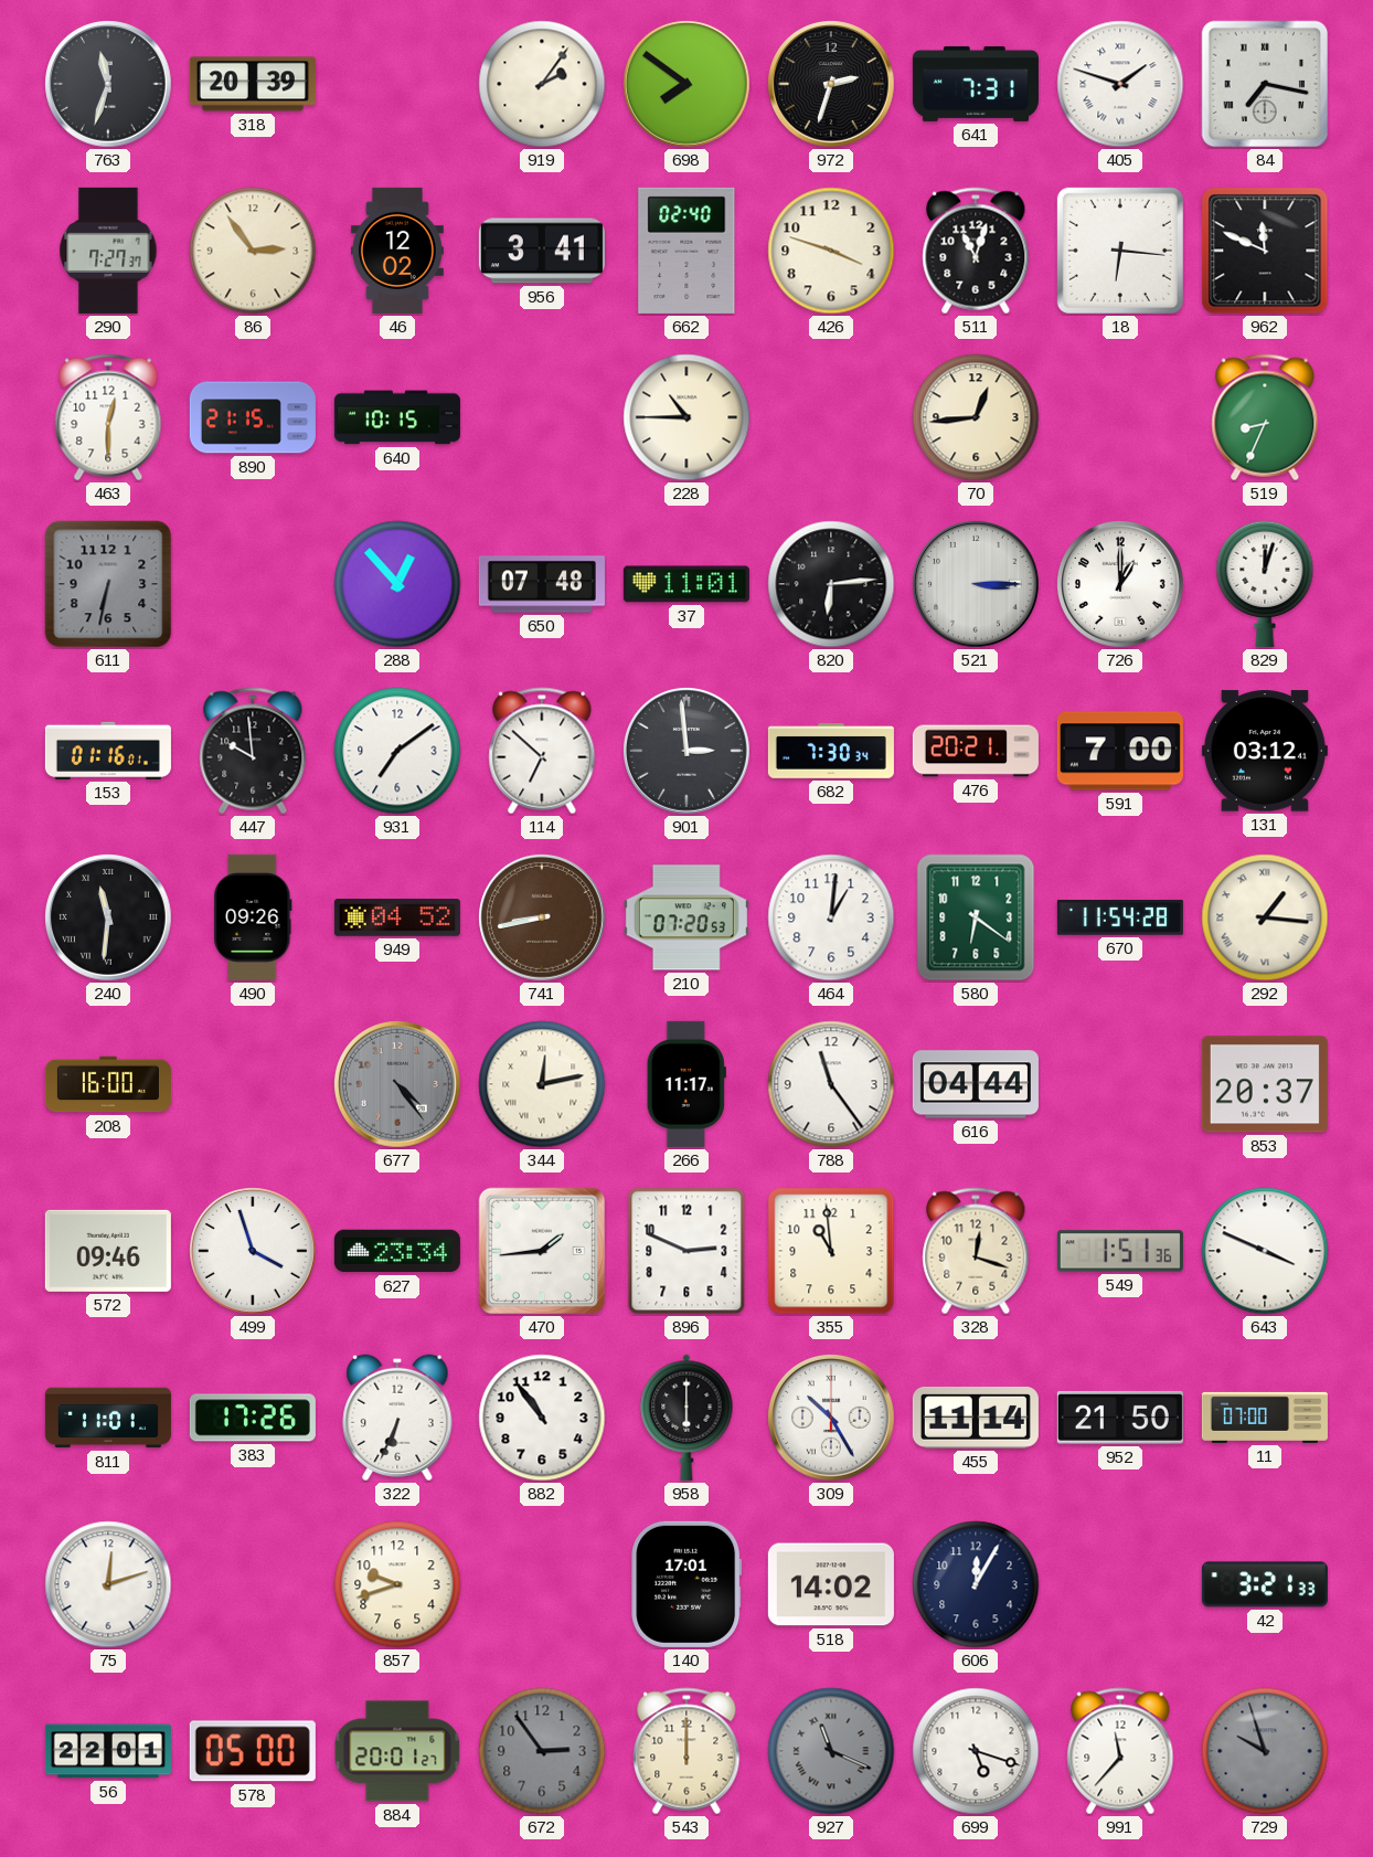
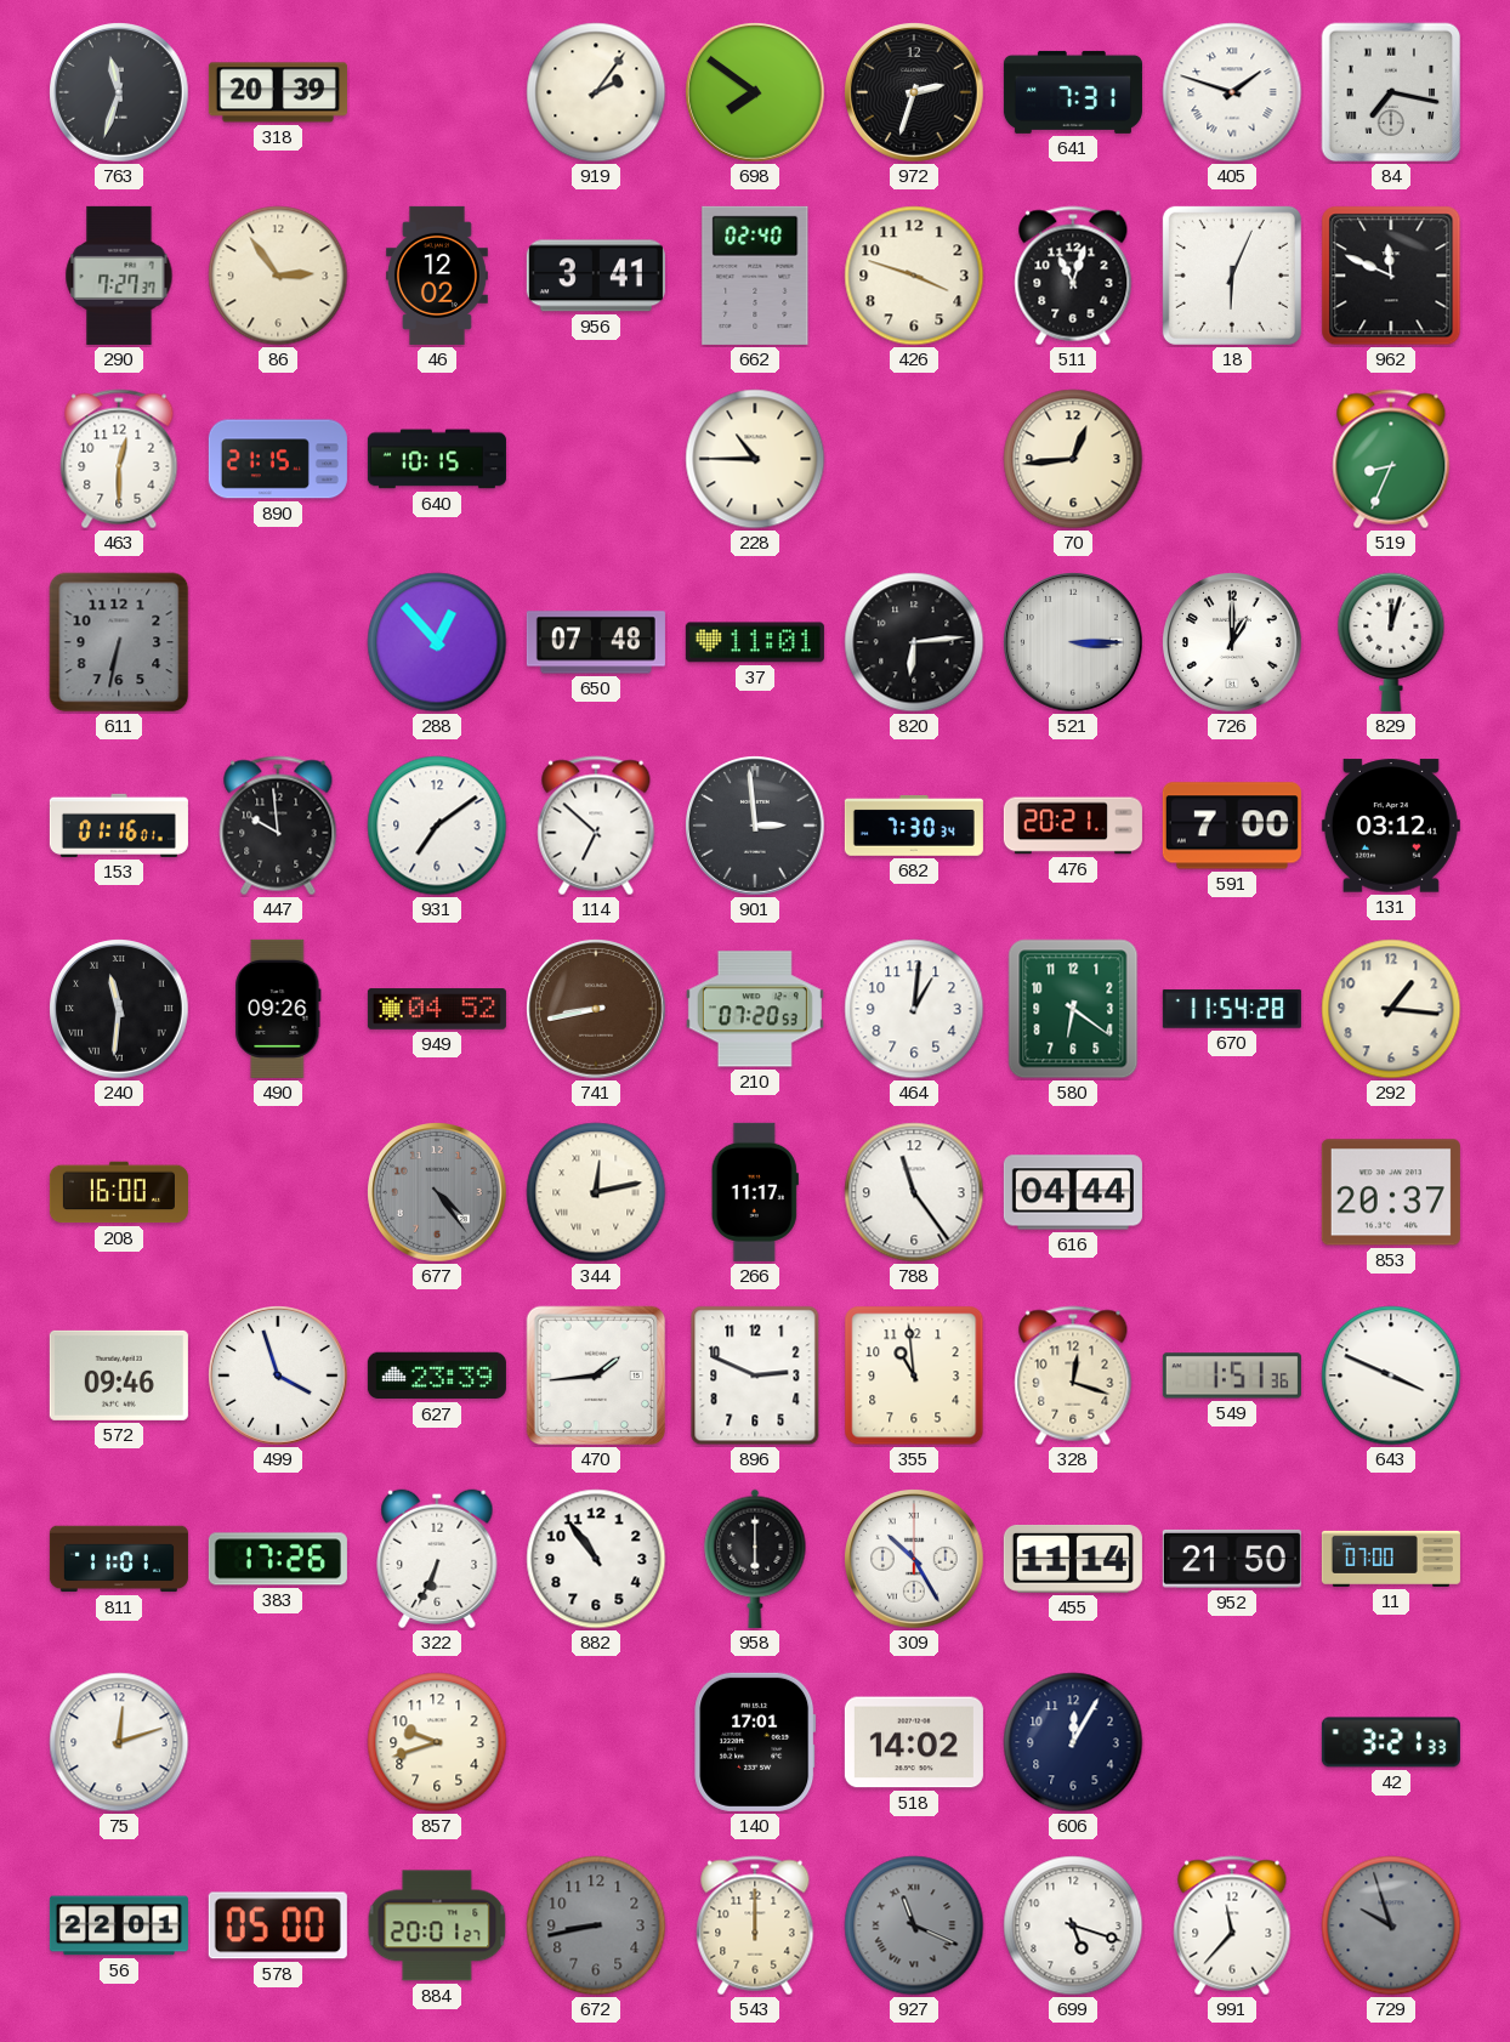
18: 6:16 -> 6:04
292 numerals: Roman -> Arabic
627: 23:34 -> 23:39
672: 2:54 -> 8:43
